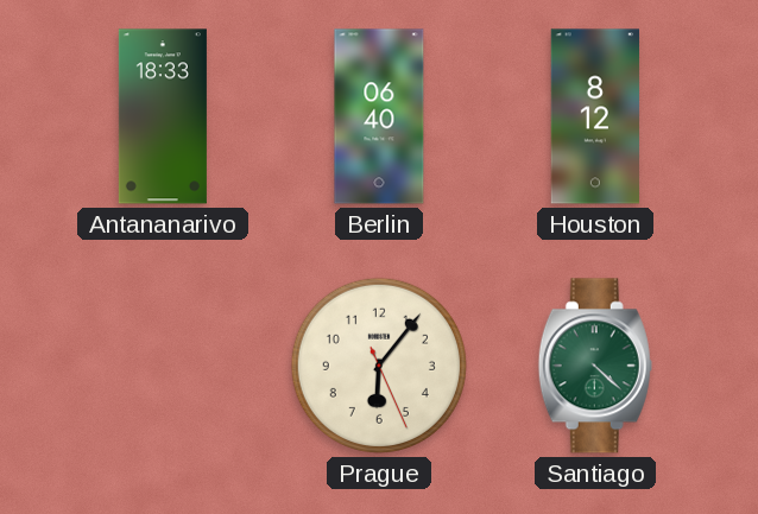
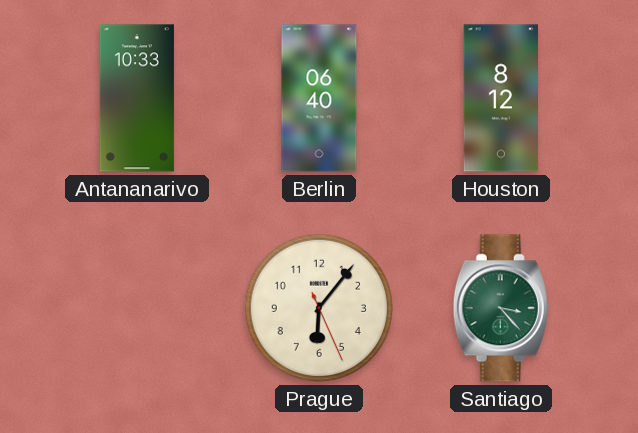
Antananarivo: 18:33 -> 10:33
Santiago: 4:22 -> 3:23
